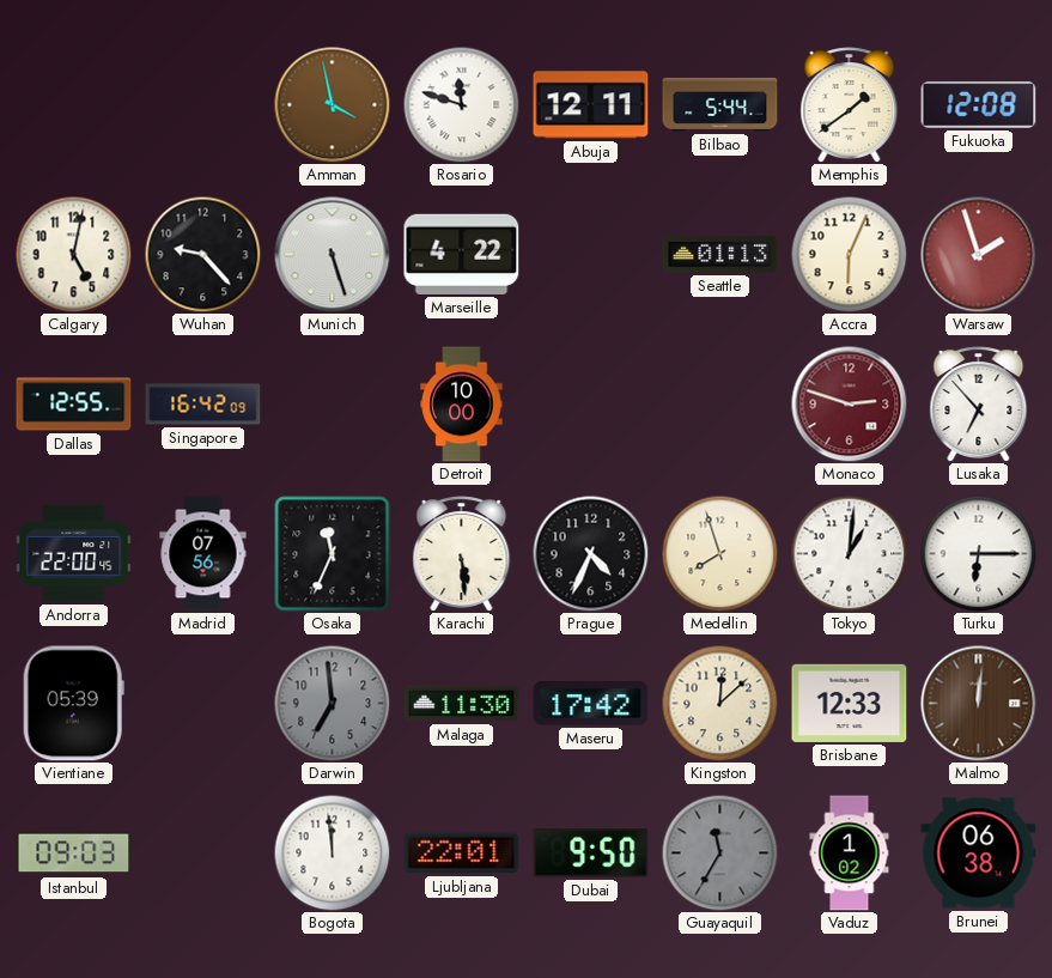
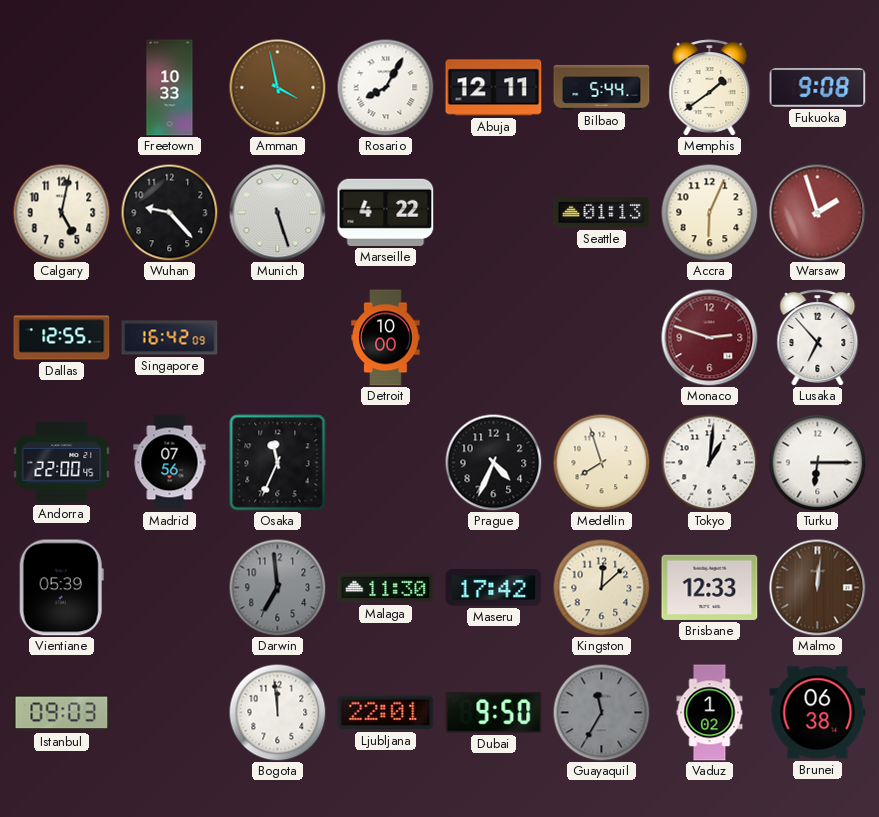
Freetown: none -> 10:33
Rosario: 11:48 -> 8:05
Fukuoka: 12:08 -> 9:08
Karachi: 5:29 -> none
